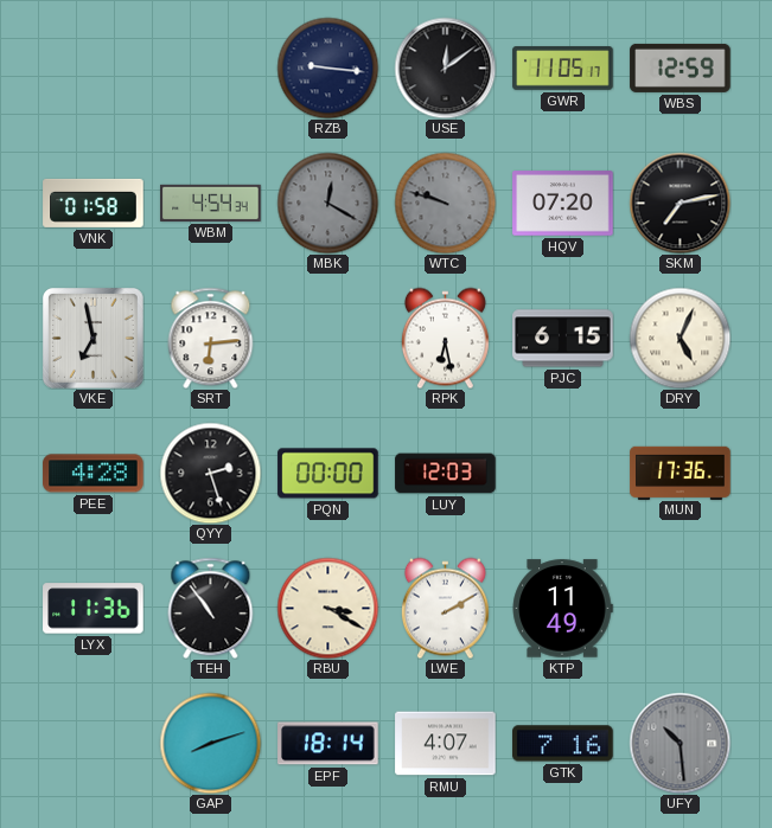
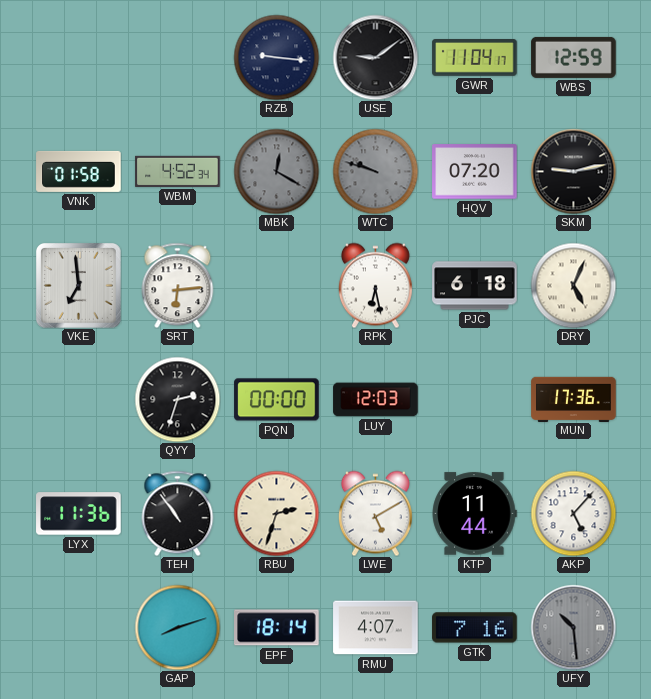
USE: 12:09 -> 9:09
GWR: 11:05 -> 11:04
WBM: 4:54 -> 4:52
SKM: 7:13 -> 9:13
VKE: 6:58 -> 6:59
PJC: 6:15 -> 6:18
PEE: 4:28 -> none
QYY: 2:27 -> 2:33
RBU: 3:20 -> 2:33
LWE: 2:10 -> 5:10
KTP: 11:49 -> 11:44
AKP: none -> 5:07
